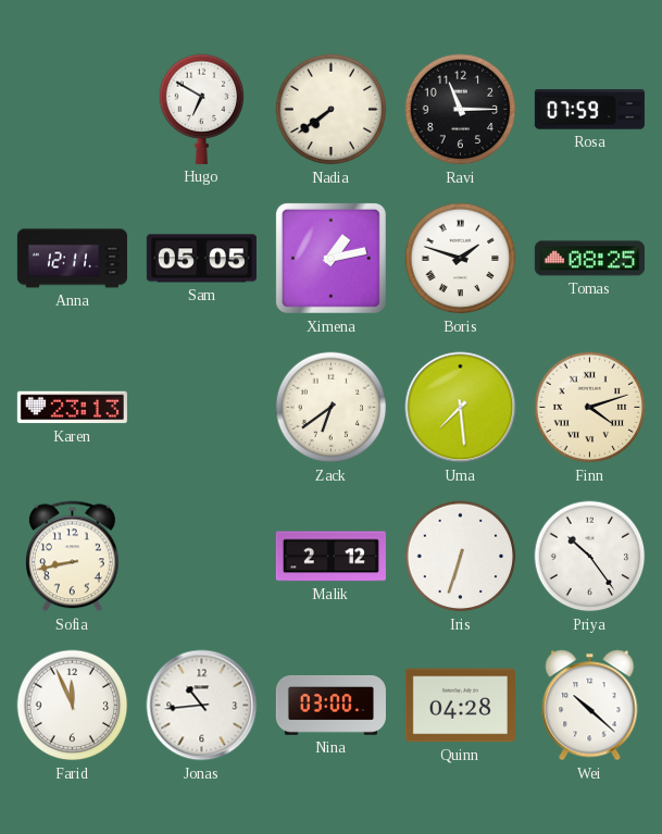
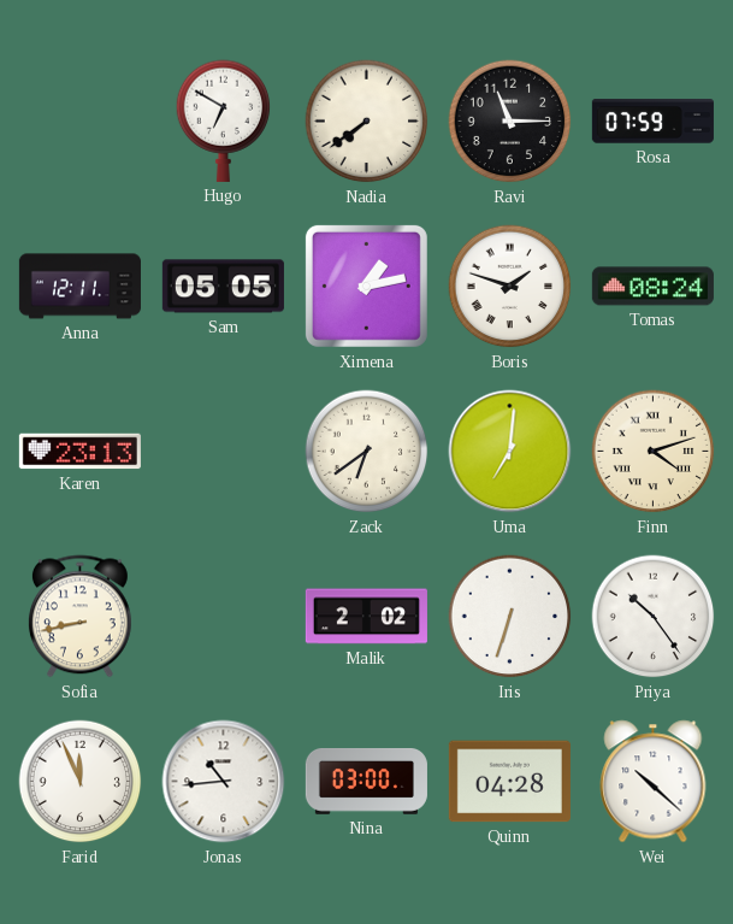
Tomas: 08:25 -> 08:24
Uma: 7:29 -> 7:01
Malik: 2:12 -> 2:02
